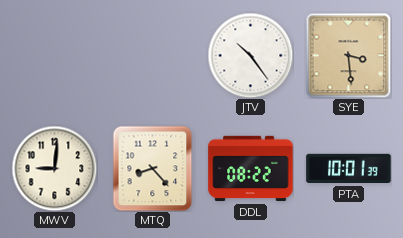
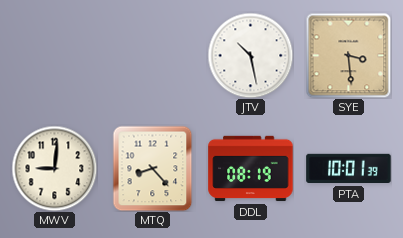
JTV: 10:24 -> 10:28
DDL: 08:22 -> 08:19
